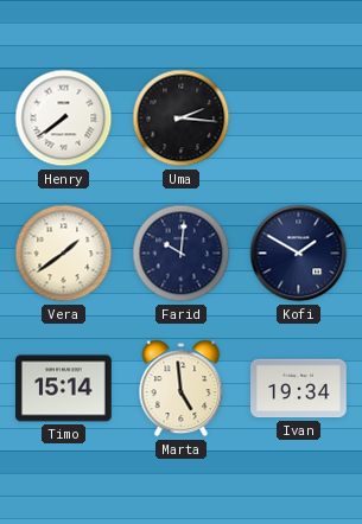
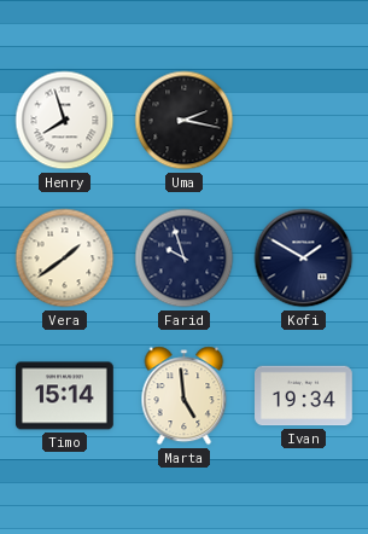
Henry: 7:39 -> 7:57
Uma: 2:16 -> 2:17
Farid: 10:01 -> 9:57
